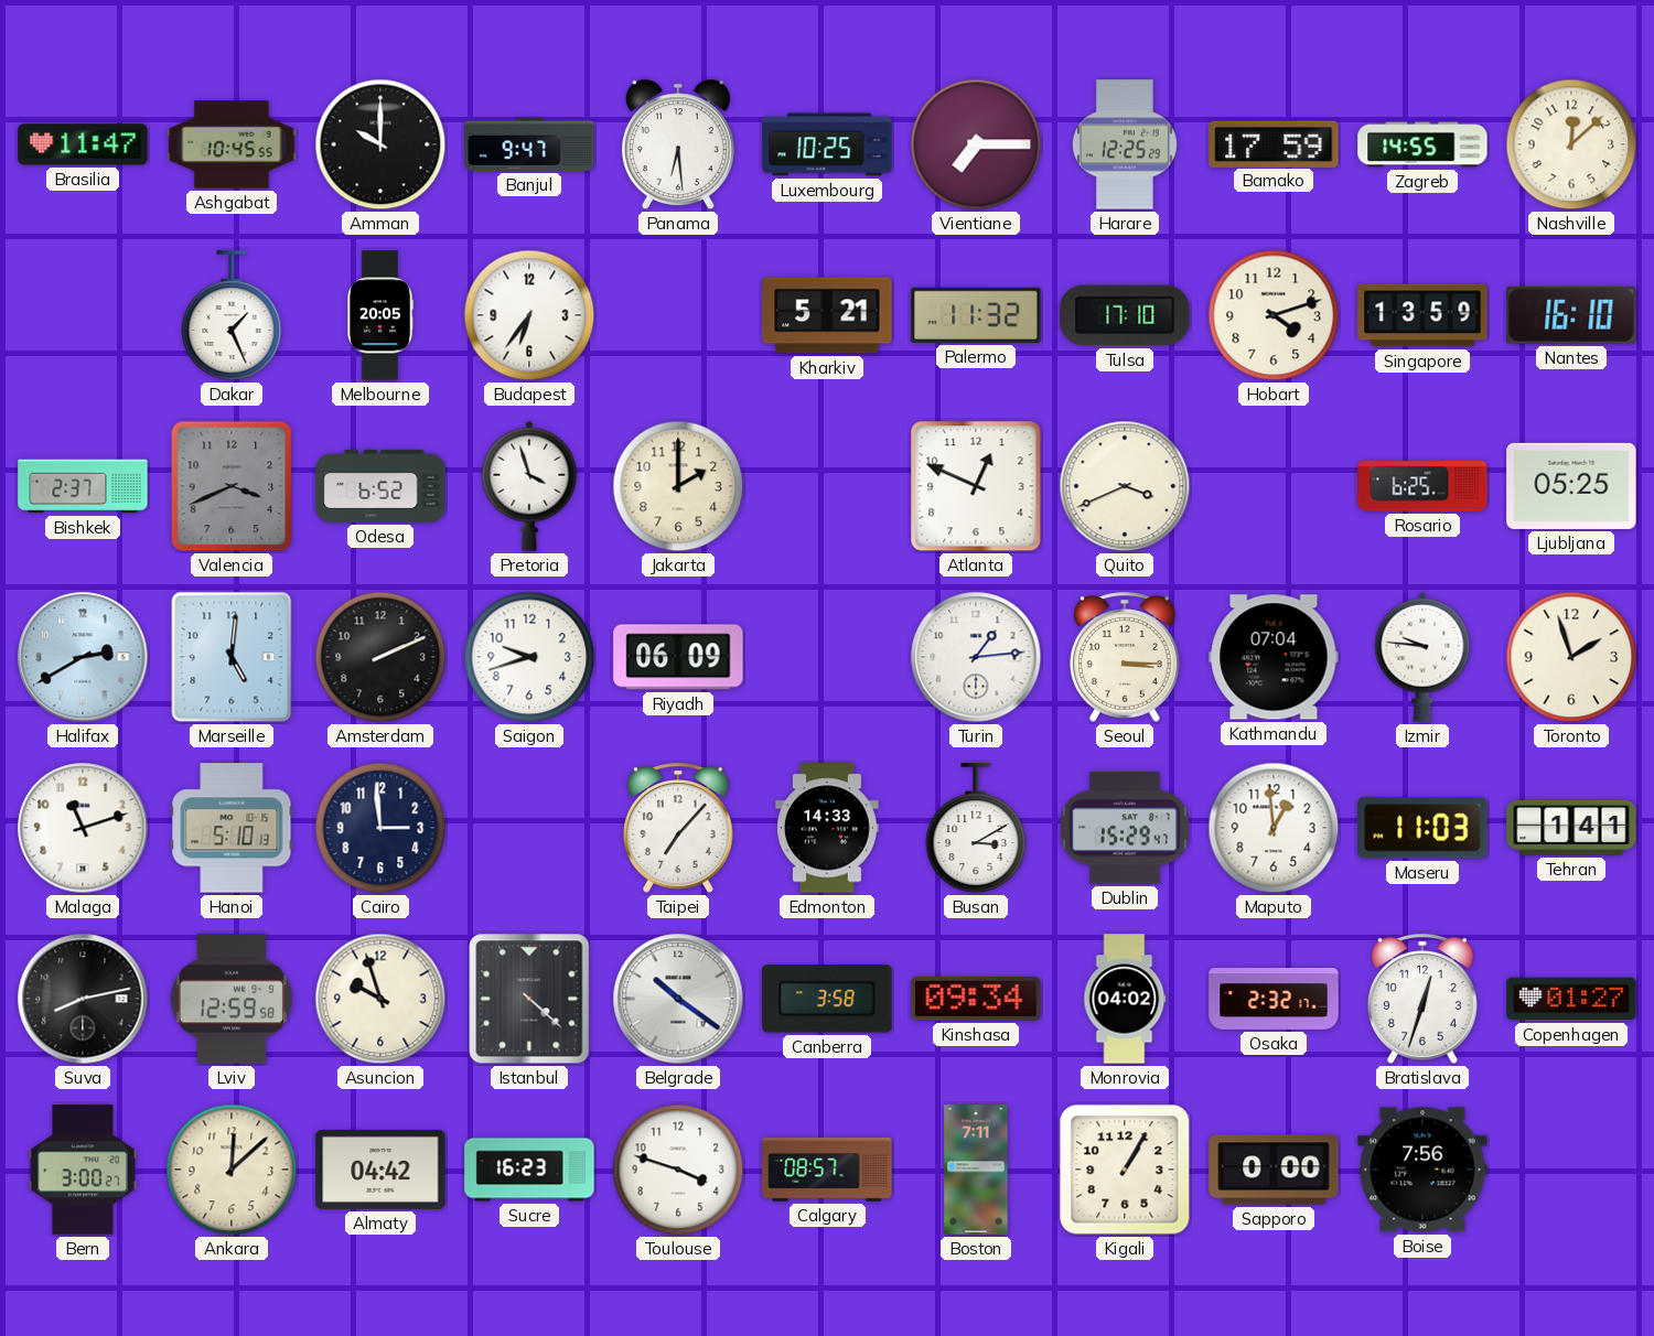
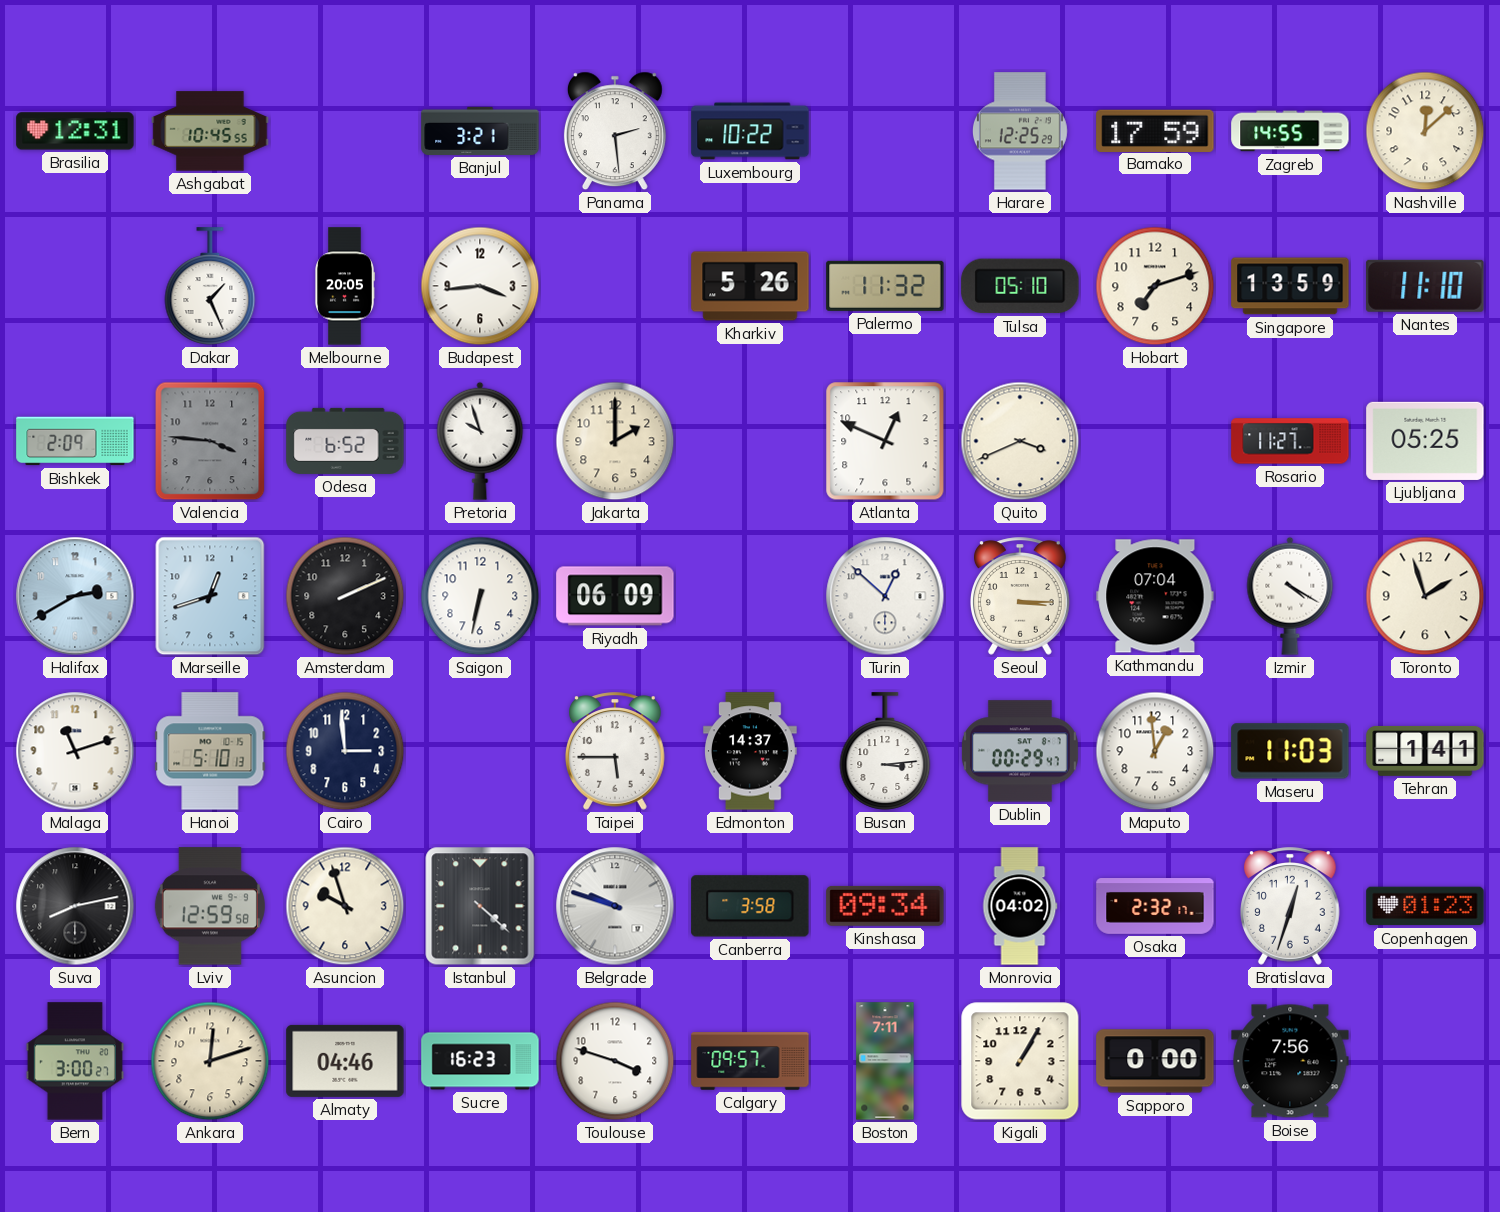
Brasilia: 11:47 -> 12:31
Amman: 10:00 -> none
Banjul: 9:47 -> 3:21
Panama: 6:29 -> 2:29
Luxembourg: 10:25 -> 10:22
Vientiane: 7:15 -> none
Budapest: 6:36 -> 3:44
Kharkiv: 5:21 -> 5:26
Tulsa: 17:10 -> 05:10
Hobart: 4:12 -> 7:12
Nantes: 16:10 -> 11:10
Bishkek: 2:37 -> 2:09
Valencia: 3:41 -> 3:46
Pretoria: 3:57 -> 9:57
Rosario: 6:25 -> 11:27
Marseille: 5:01 -> 12:42
Saigon: 9:42 -> 6:32
Turin: 1:14 -> 12:52
Izmir: 9:46 -> 4:20
Taipei: 7:07 -> 5:45
Edmonton: 14:33 -> 14:37
Busan: 3:10 -> 3:14
Dublin: 15:29 -> 00:29
Belgrade: 10:21 -> 9:48
Copenhagen: 01:27 -> 01:23
Ankara: 12:08 -> 12:12
Almaty: 04:42 -> 04:46
Calgary: 08:57 -> 09:57
